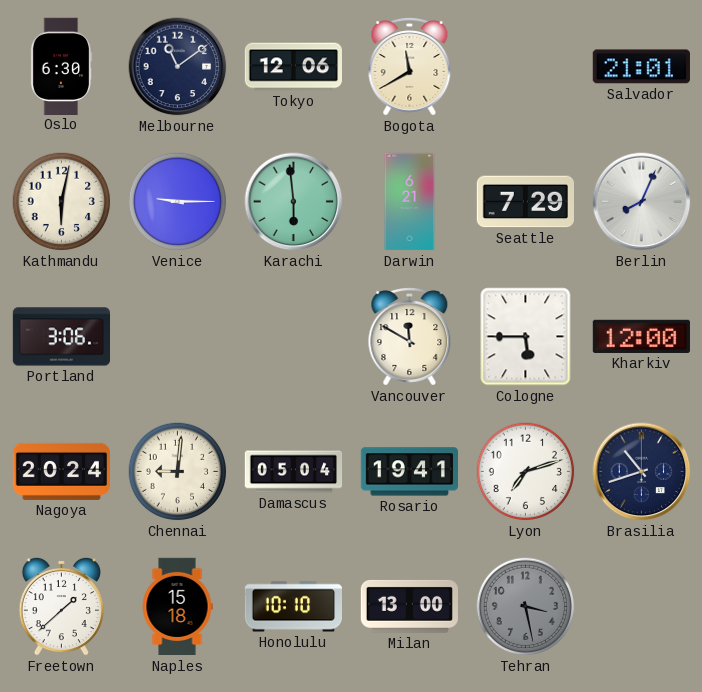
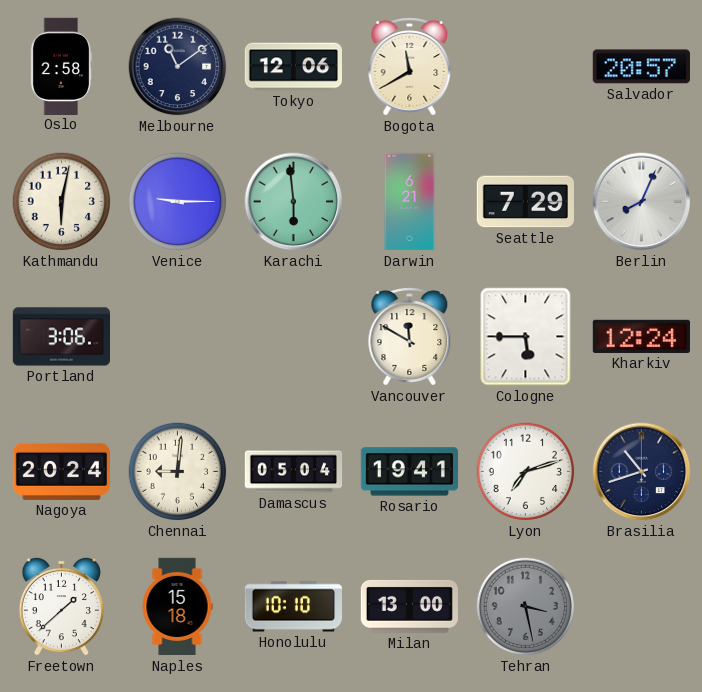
Oslo: 6:30 -> 2:58
Salvador: 21:01 -> 20:57
Kharkiv: 12:00 -> 12:24
